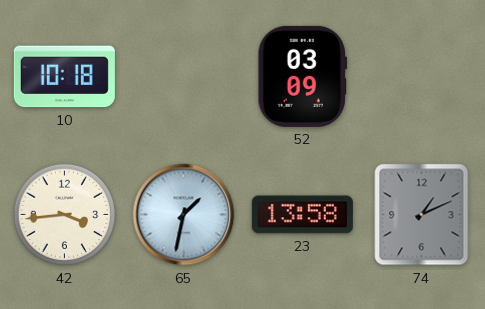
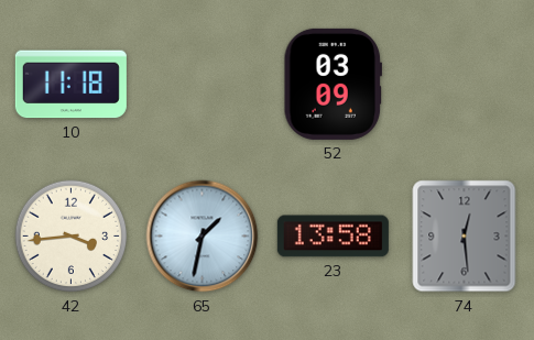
10: 10:18 -> 11:18
74: 1:11 -> 12:29
